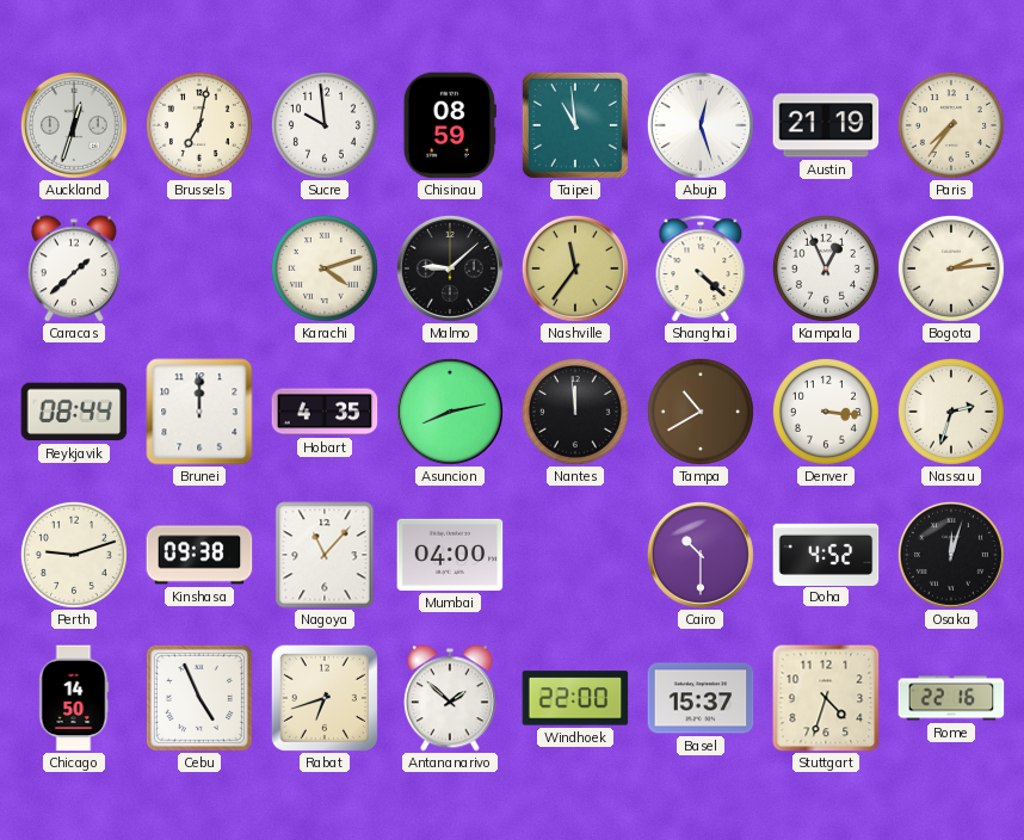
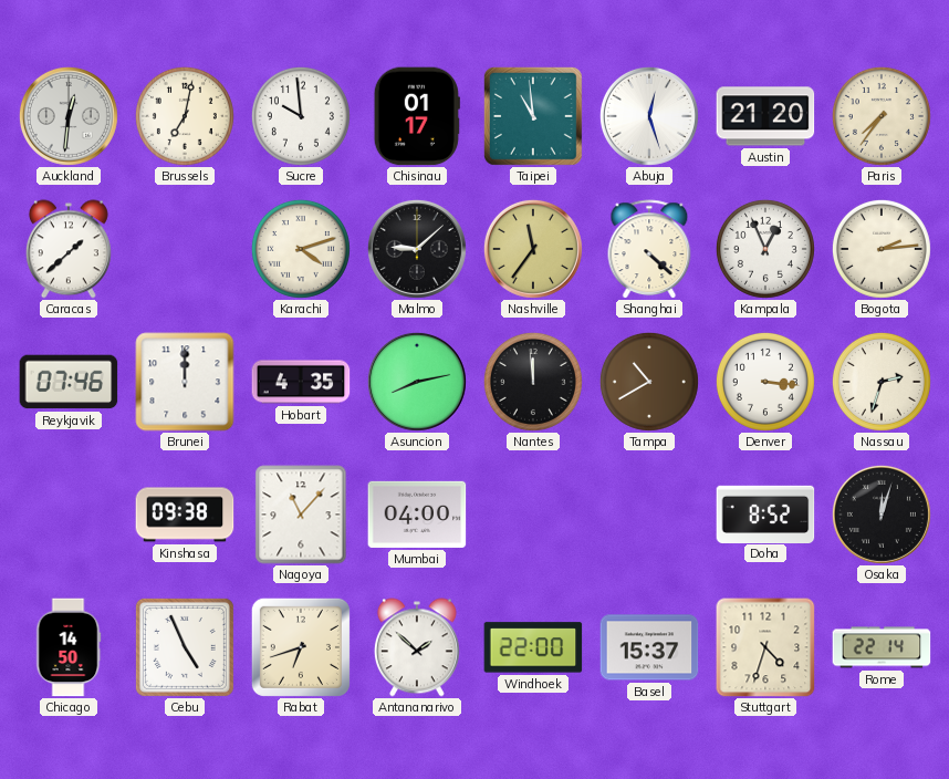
Auckland: 12:33 -> 12:31
Chisinau: 08:59 -> 01:17
Austin: 21:19 -> 21:20
Reykjavik: 08:44 -> 07:46
Perth: 9:12 -> none
Cairo: 10:30 -> none
Doha: 4:52 -> 8:52
Rome: 22:16 -> 22:14
